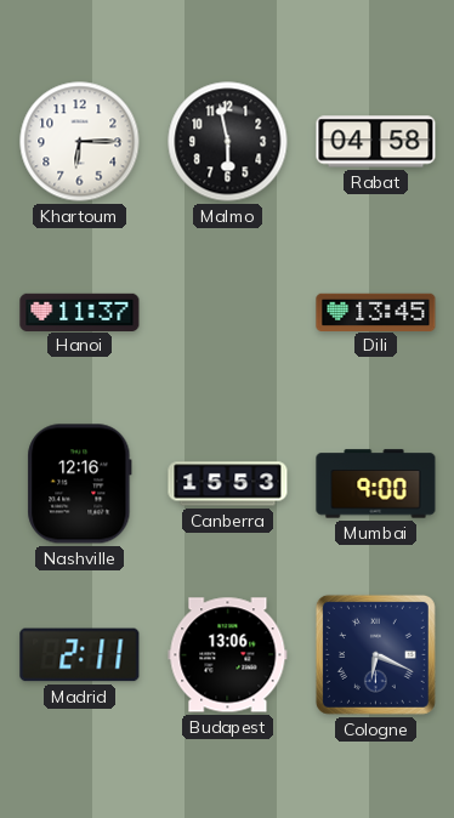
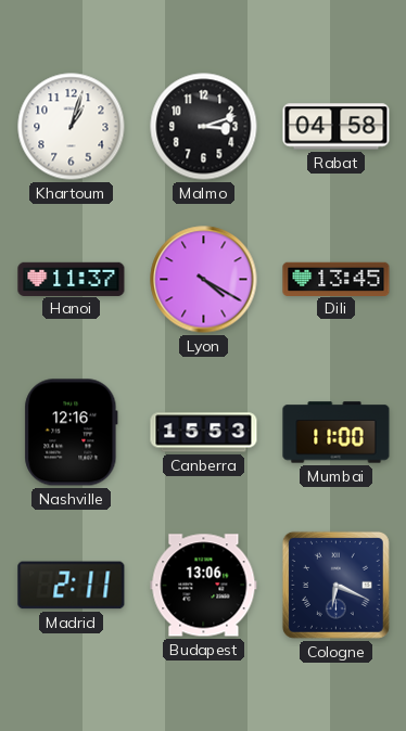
Khartoum: 6:15 -> 1:03
Malmo: 5:58 -> 3:12
Lyon: none -> 4:20
Mumbai: 9:00 -> 11:00
